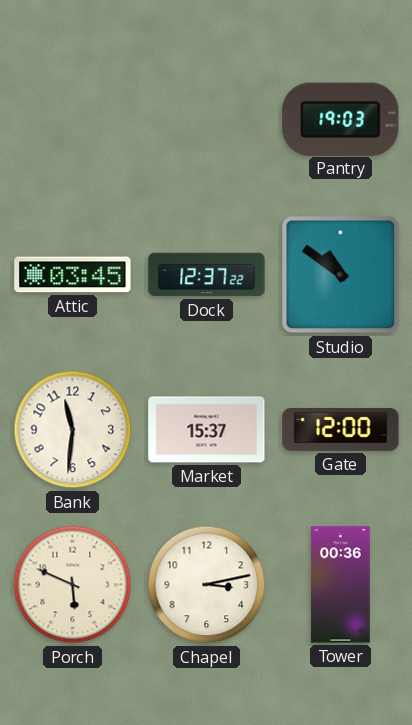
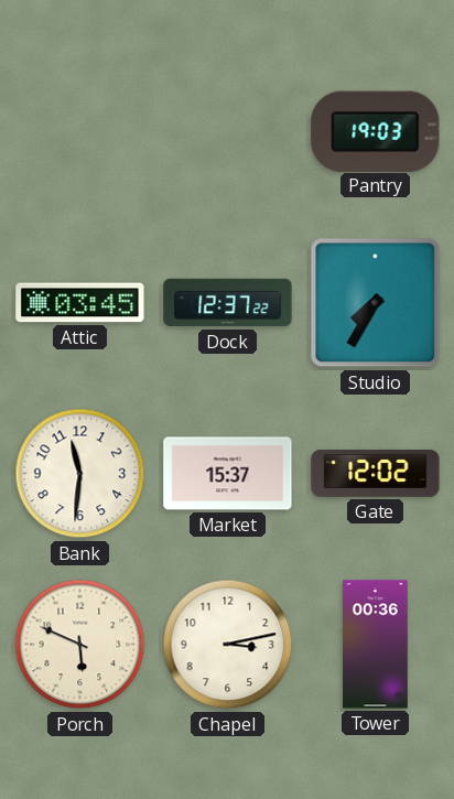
Studio: 10:51 -> 7:35
Gate: 12:00 -> 12:02
